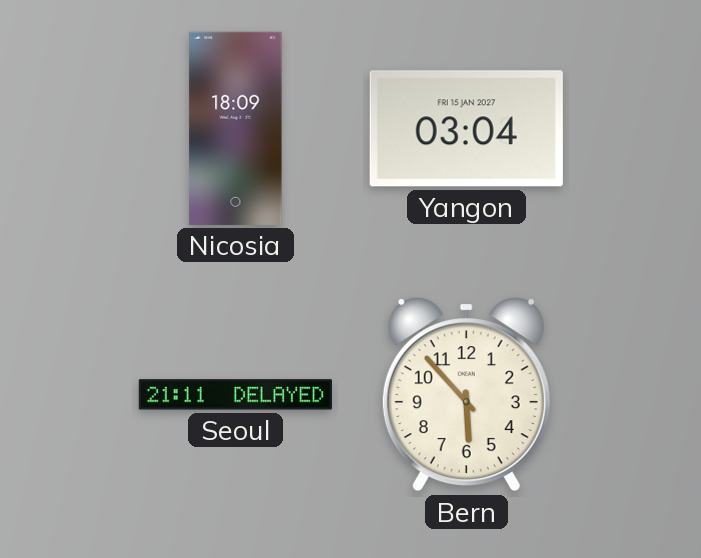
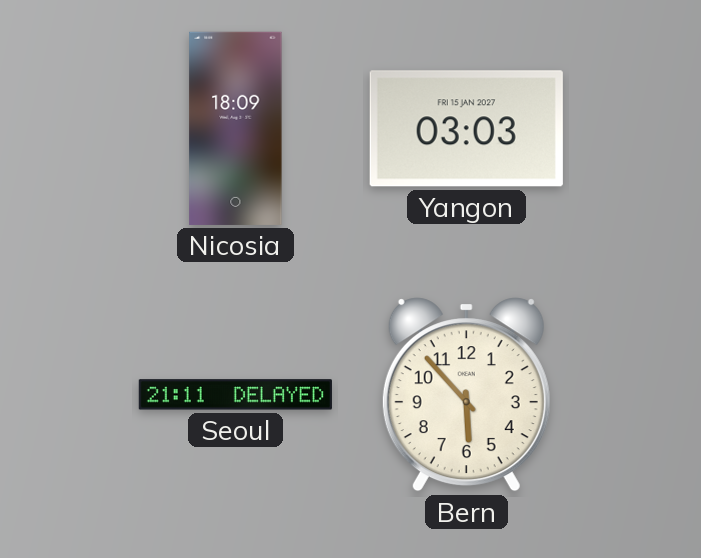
Yangon: 03:04 -> 03:03
